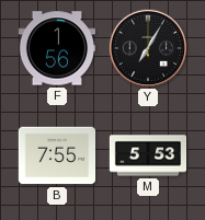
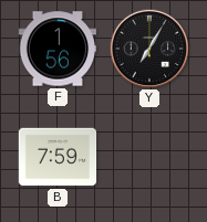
B: 7:55 -> 7:59
M: 5:53 -> none
